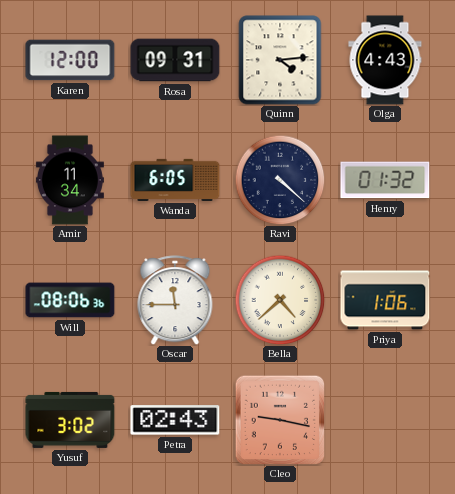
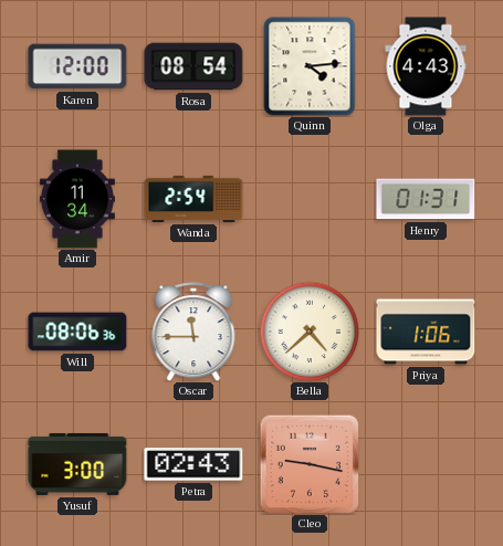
Rosa: 09:31 -> 08:54
Wanda: 6:05 -> 2:54
Ravi: 4:22 -> none
Henry: 01:32 -> 01:31
Yusuf: 3:02 -> 3:00
